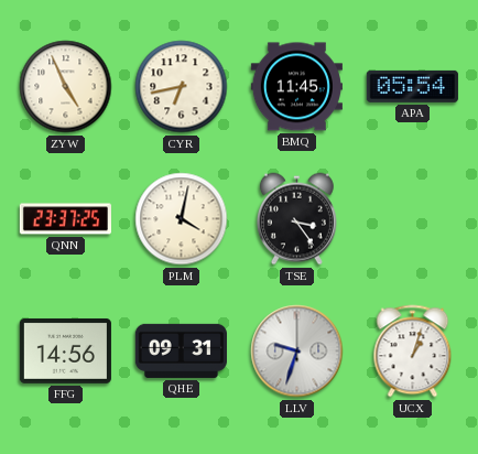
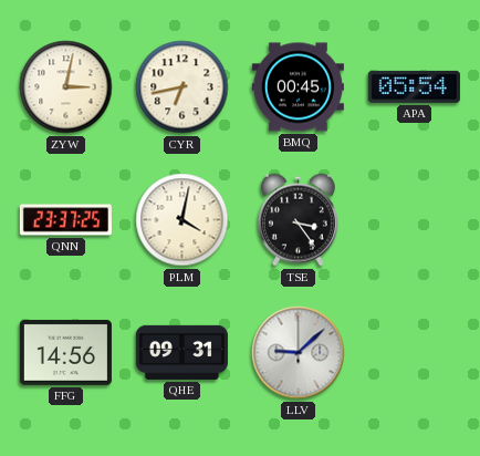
ZYW: 4:56 -> 3:02
BMQ: 11:45 -> 00:45
LLV: 9:33 -> 9:08
UCX: 1:03 -> none
